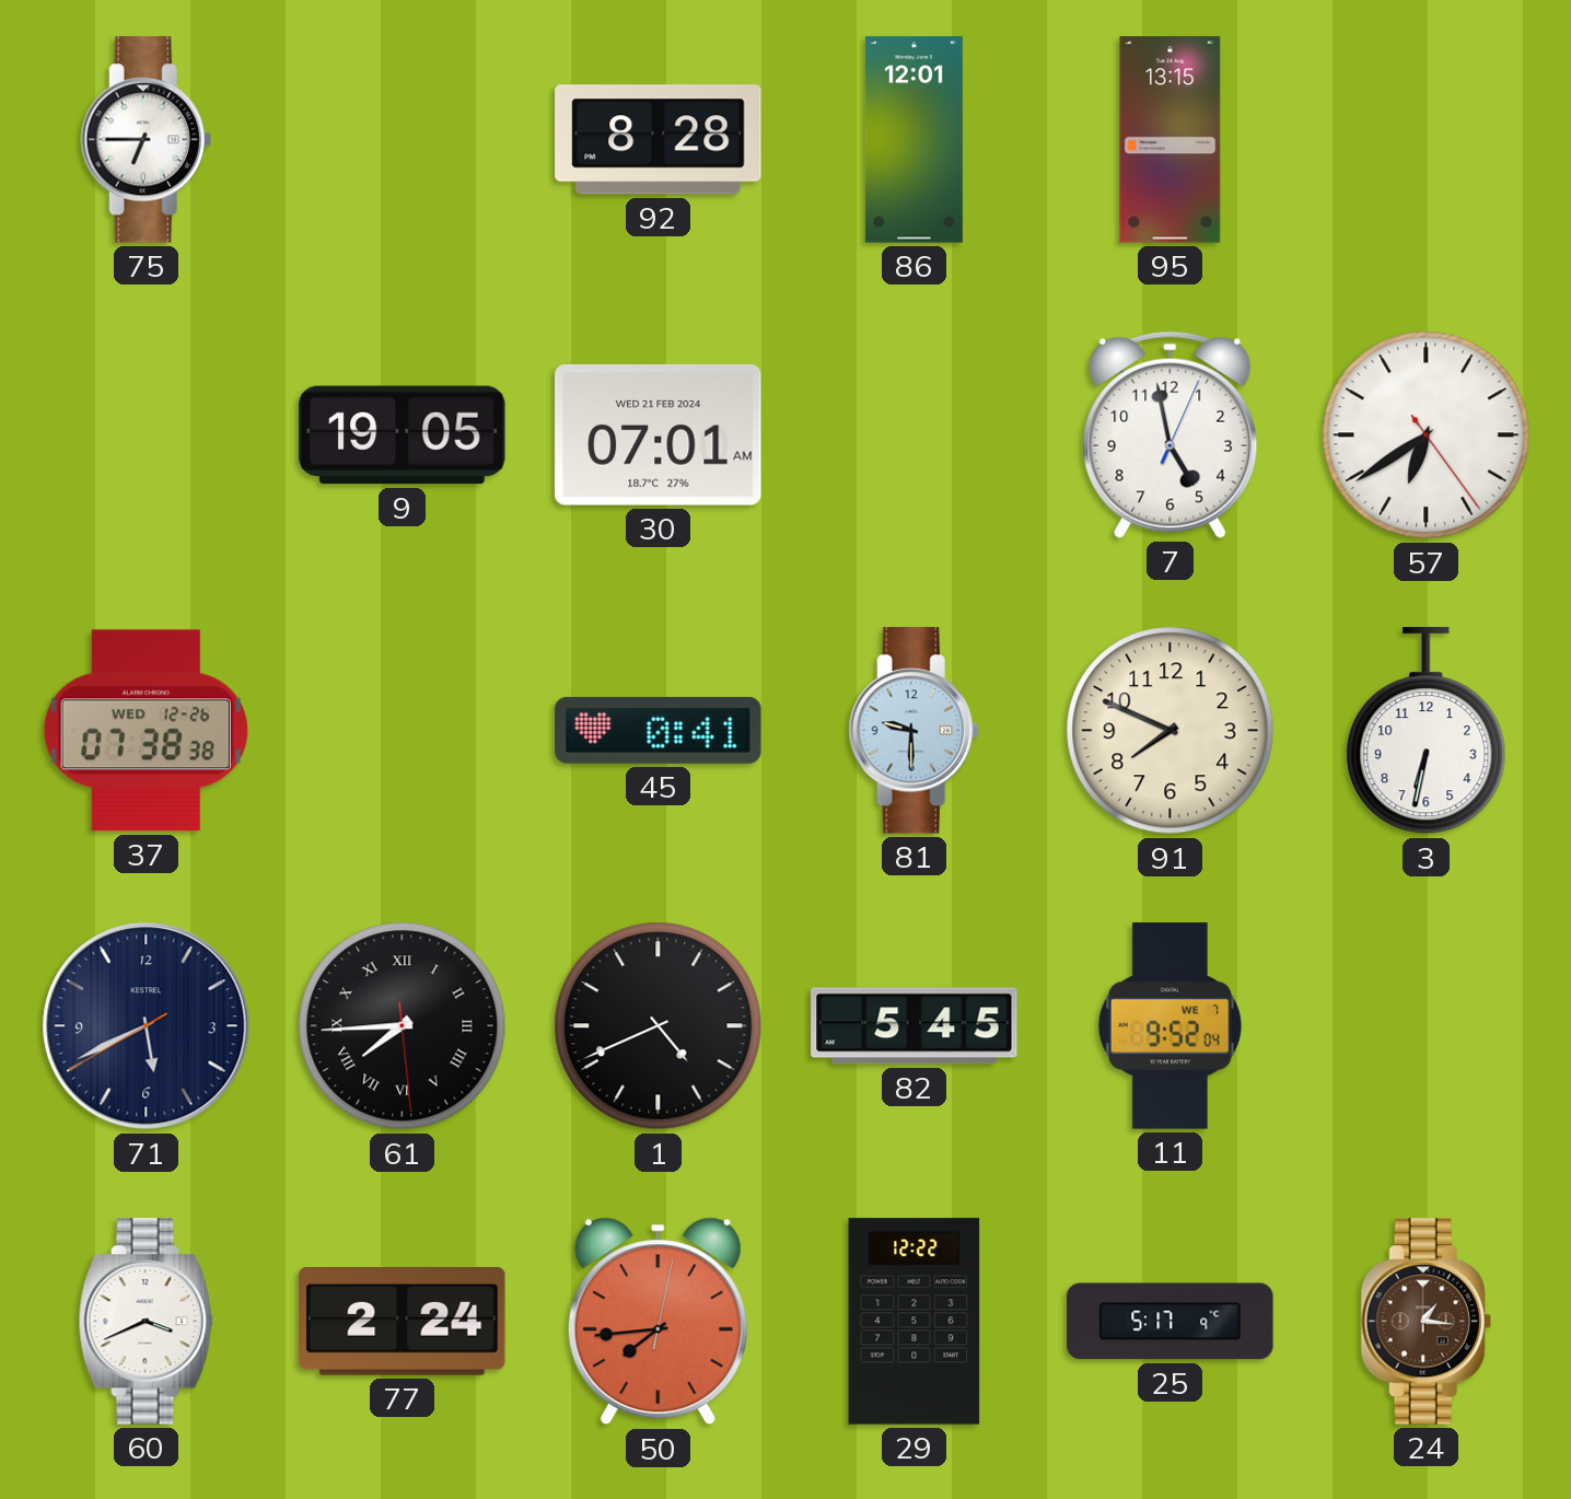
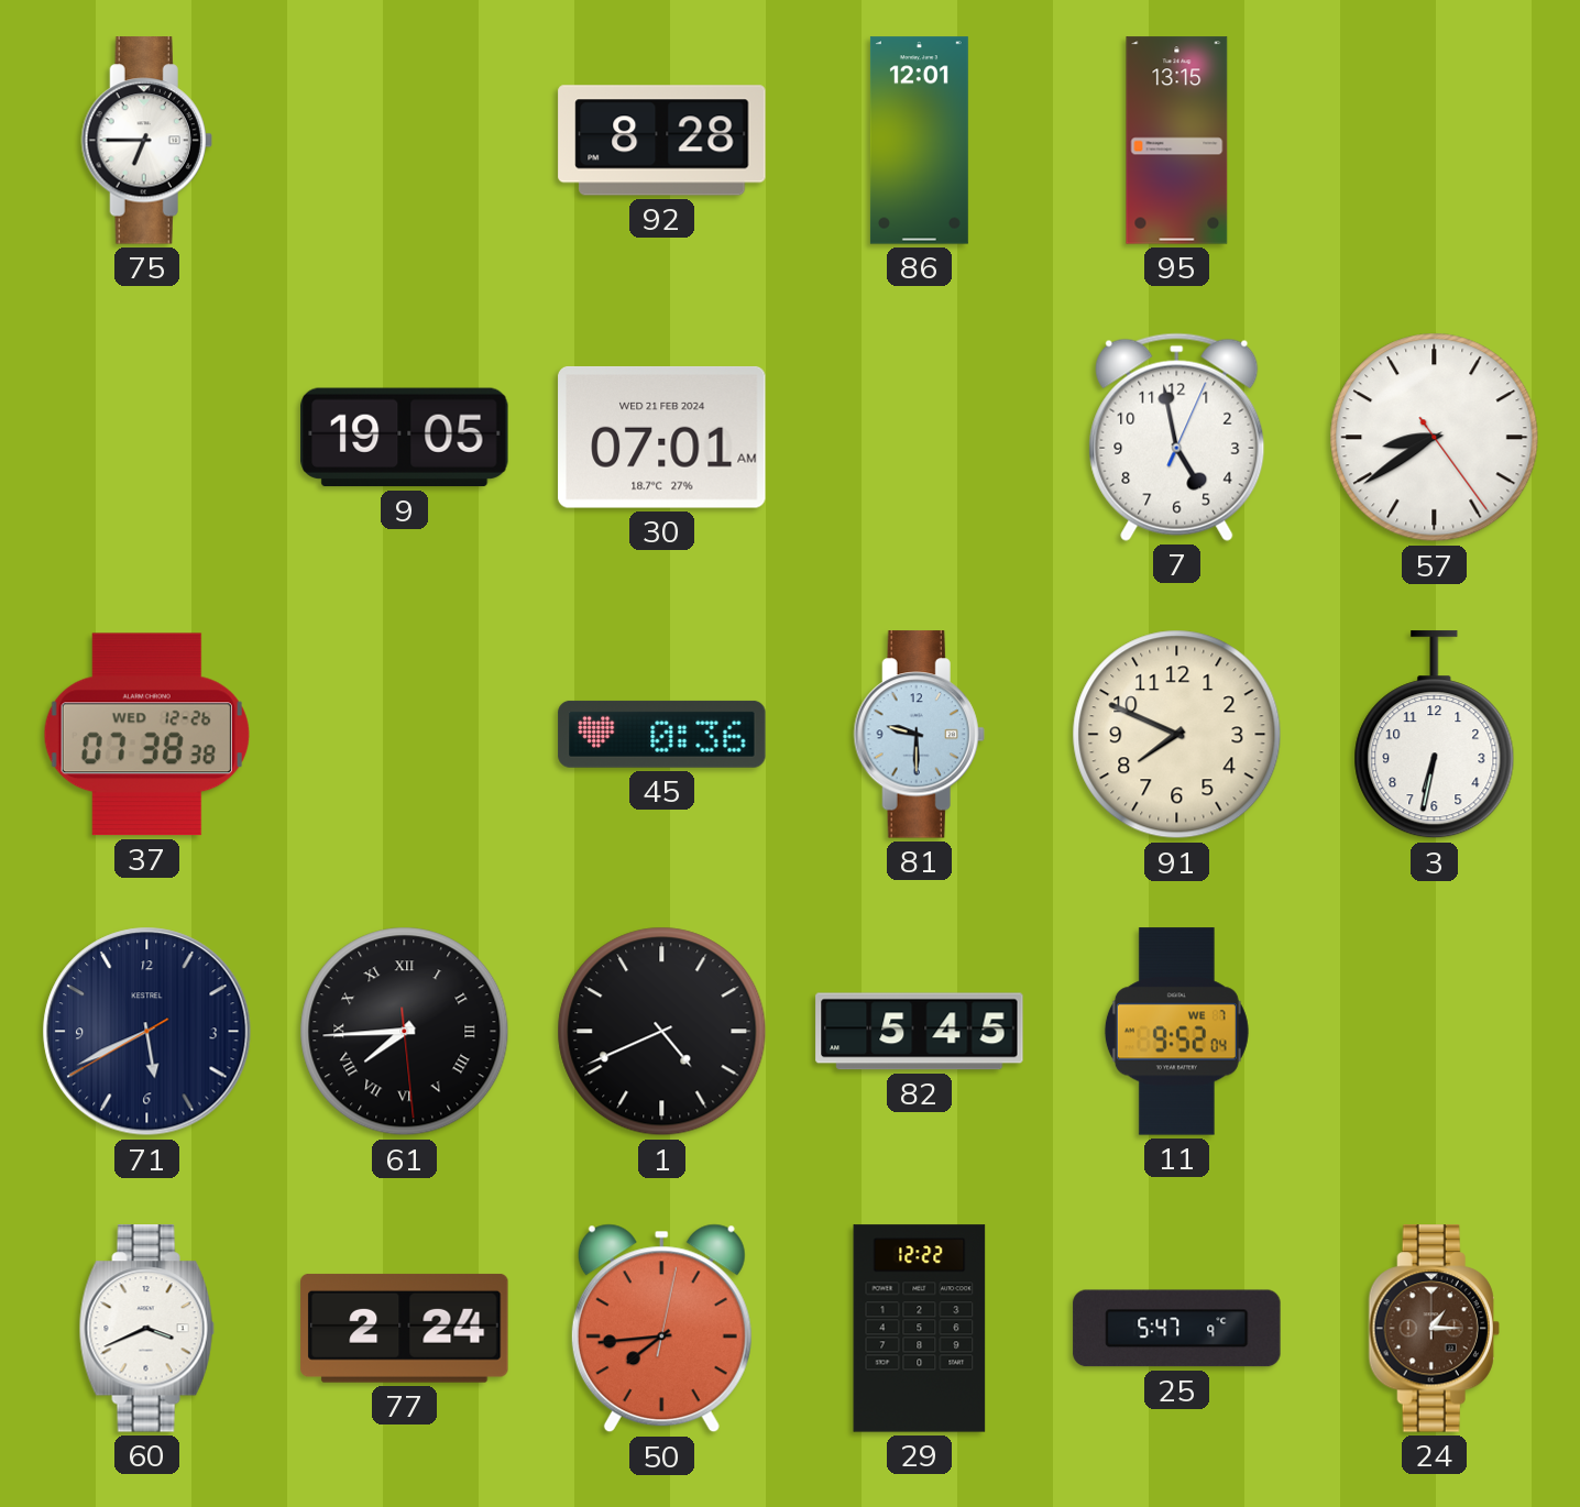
57: 6:39 -> 8:39
45: 0:41 -> 0:36
25: 5:17 -> 5:47
24: 1:16 -> 1:15
